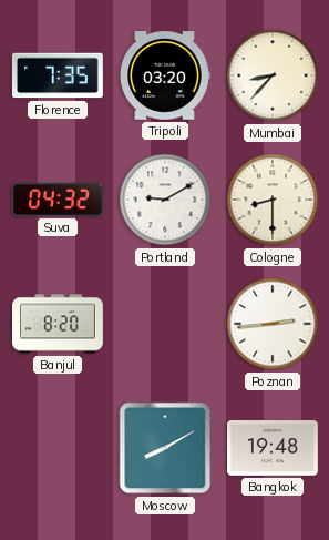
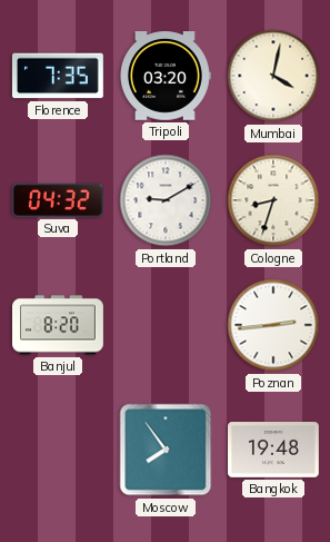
Mumbai: 8:37 -> 4:02
Cologne: 8:30 -> 8:33
Moscow: 8:10 -> 7:54
